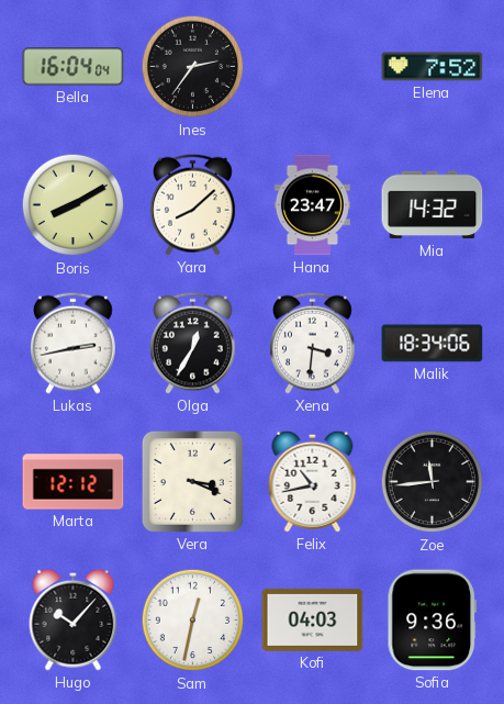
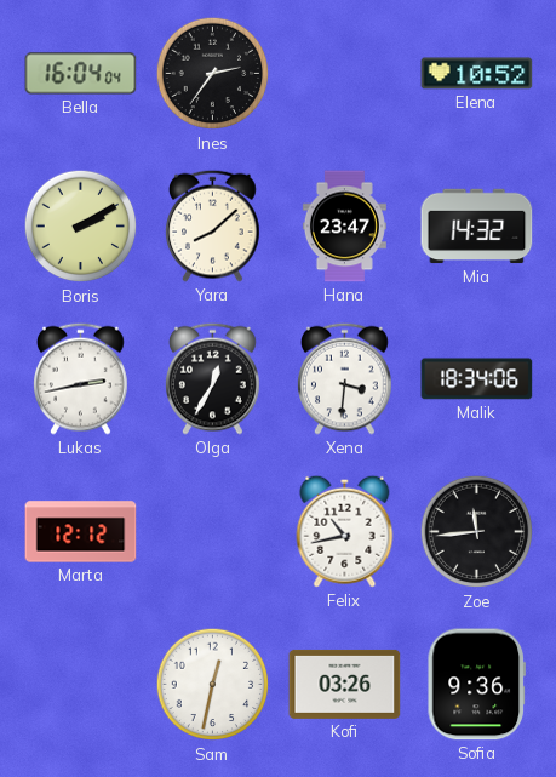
Elena: 7:52 -> 10:52
Boris: 8:10 -> 2:10
Vera: 3:19 -> none
Hugo: 10:07 -> none
Kofi: 04:03 -> 03:26
